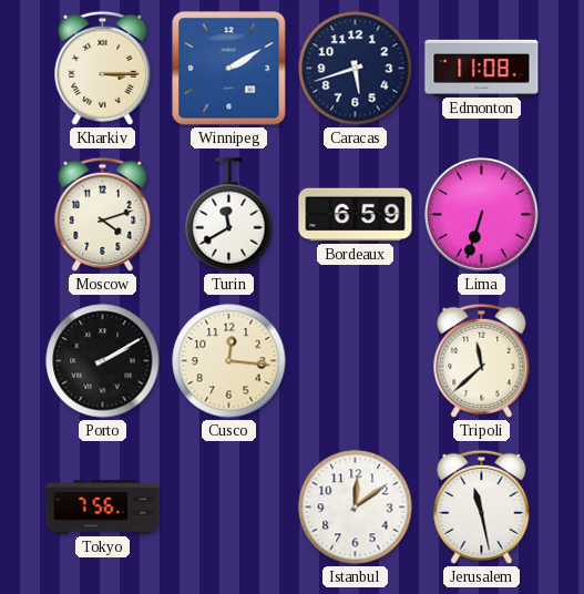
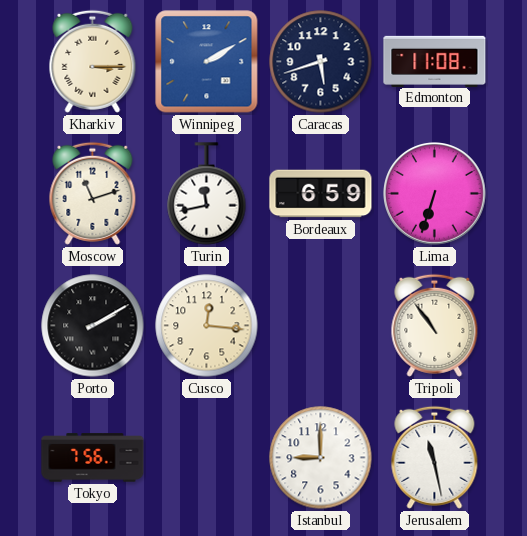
Moscow: 4:12 -> 11:12
Turin: 11:40 -> 11:43
Tripoli: 11:38 -> 10:54
Istanbul: 12:09 -> 9:00
